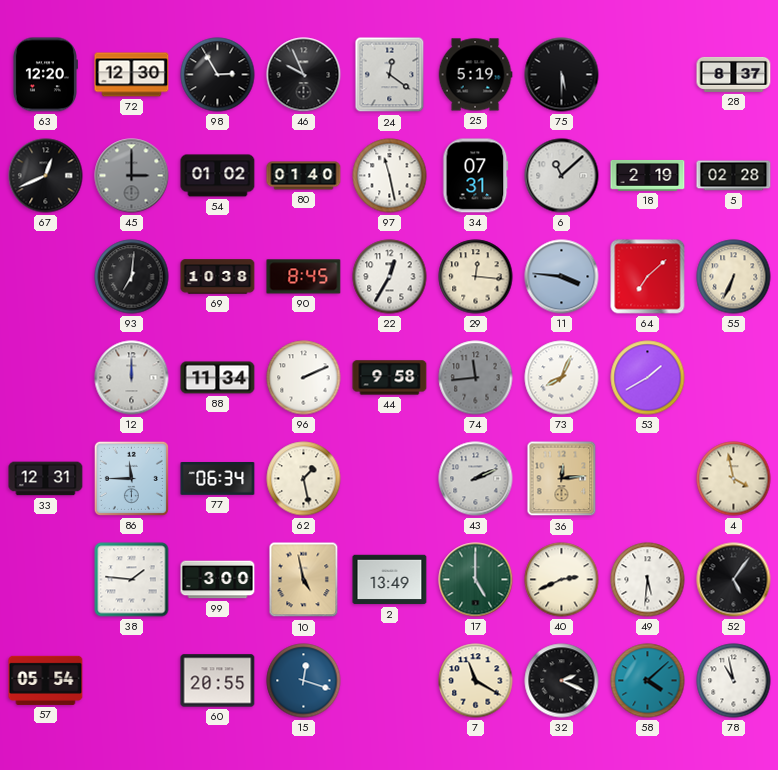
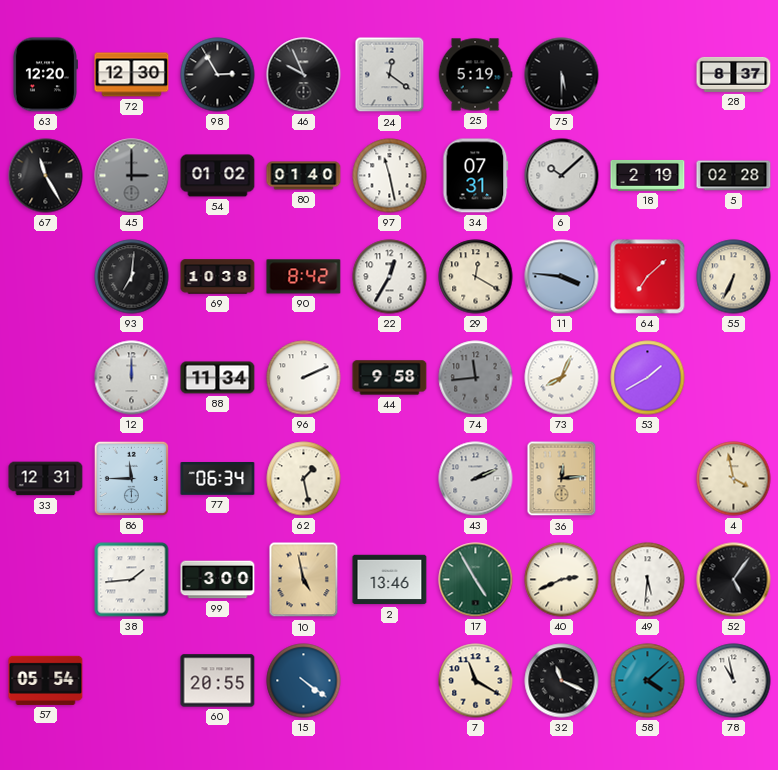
67: 12:41 -> 11:25
6: 11:08 -> 10:08
90: 8:45 -> 8:42
29: 12:16 -> 12:20
38: 1:46 -> 1:44
2: 13:49 -> 13:46
17: 5:00 -> 4:55
15: 12:18 -> 4:21
32: 2:19 -> 11:19
